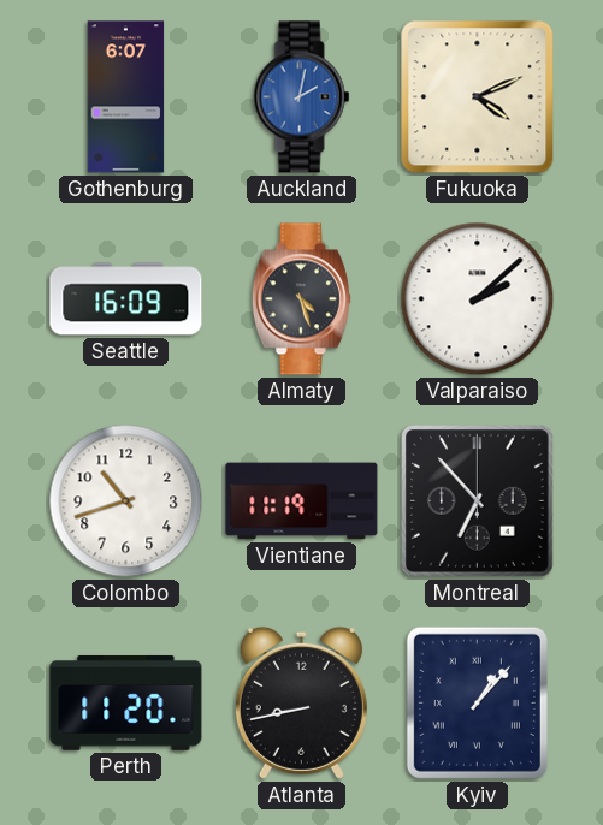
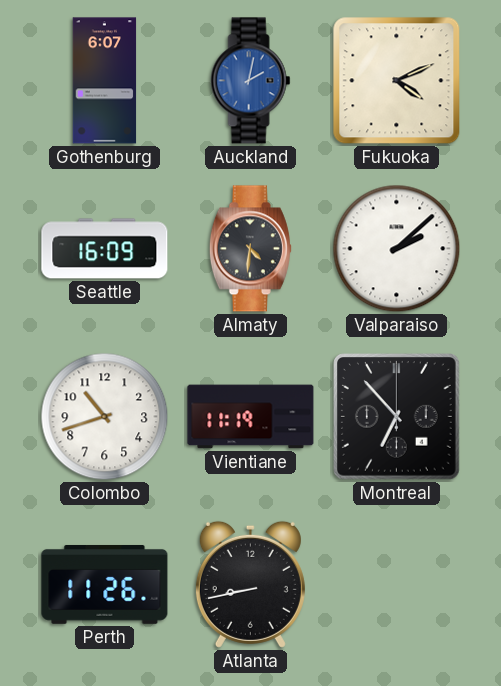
Almaty: 4:27 -> 4:31
Perth: 11:20 -> 11:26
Kyiv: 1:07 -> none
